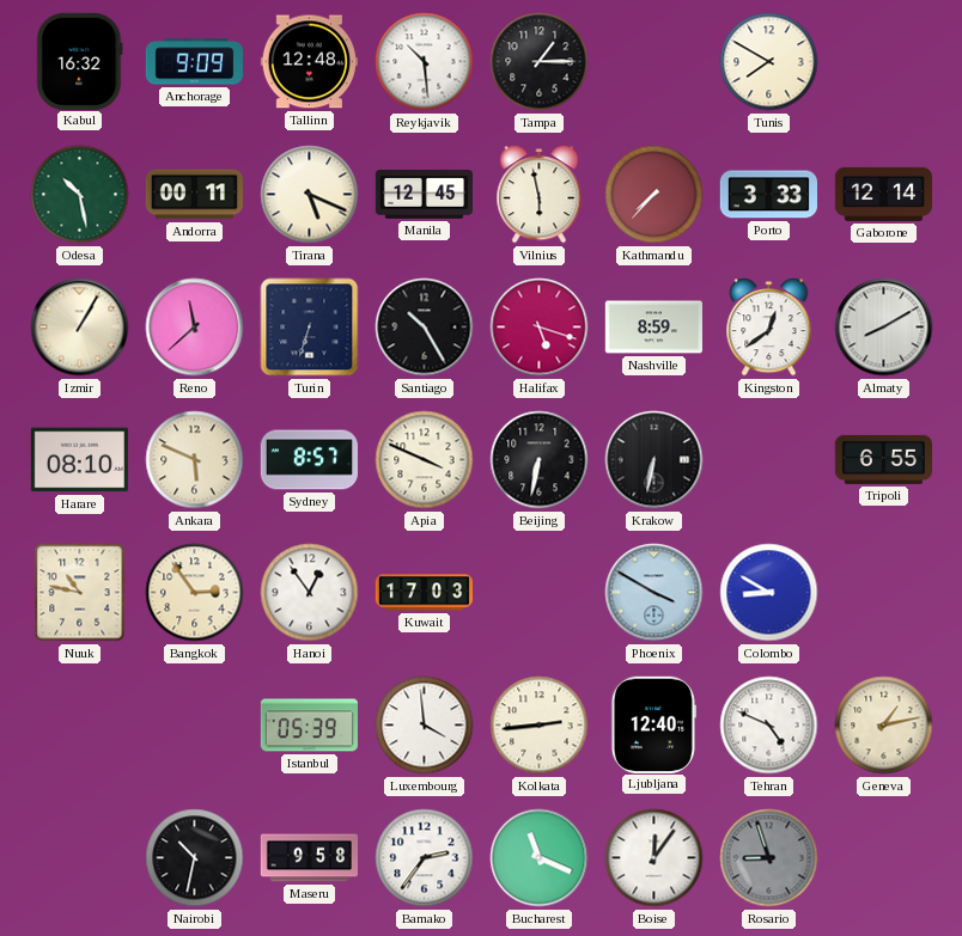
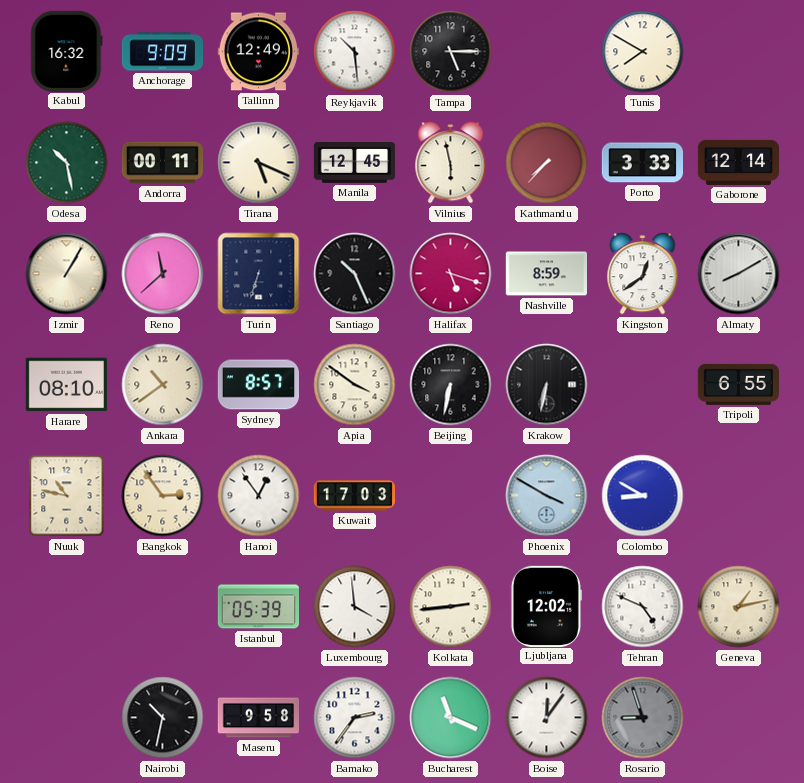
Tallinn: 12:48 -> 12:49
Tampa: 1:15 -> 5:15
Santiago: 10:25 -> 10:26
Ankara: 5:49 -> 10:39
Apia: 3:49 -> 3:51
Ljubljana: 12:40 -> 12:02
